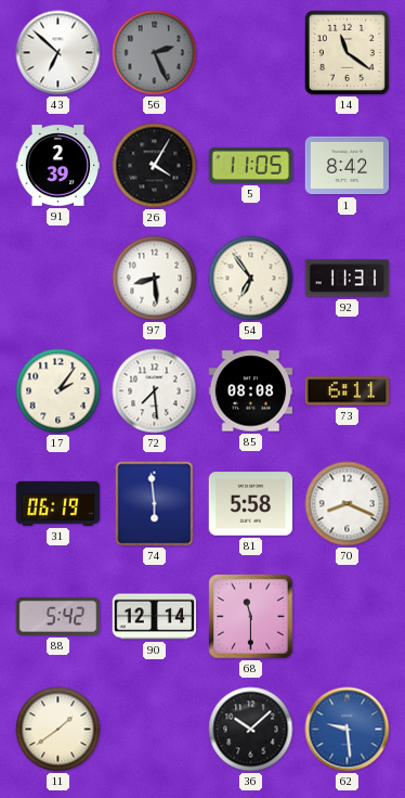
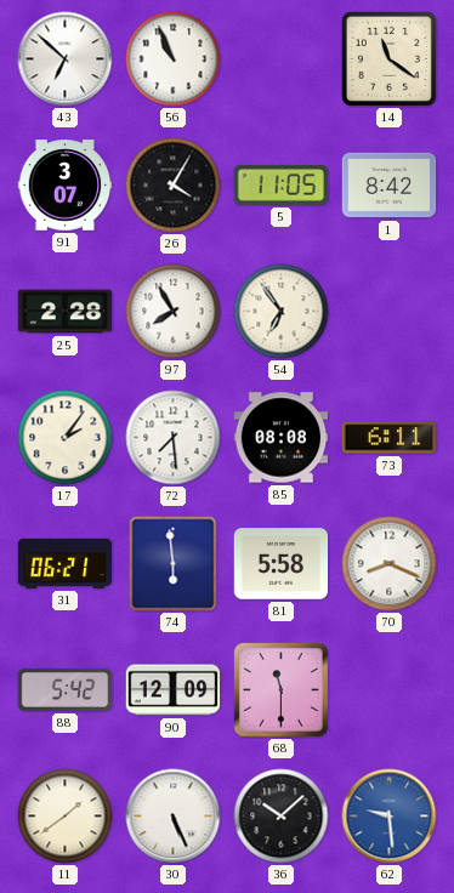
56: 2:26 -> 10:56
56 dial: grey -> white
91: 2:39 -> 3:07
25: none -> 2:28
97: 8:29 -> 7:55
92: 11:31 -> none
31: 06:19 -> 06:21
90: 12:14 -> 12:09
30: none -> 5:26
